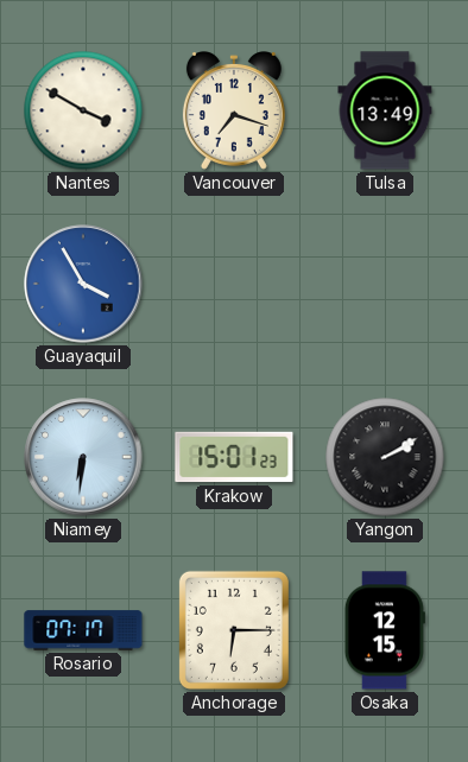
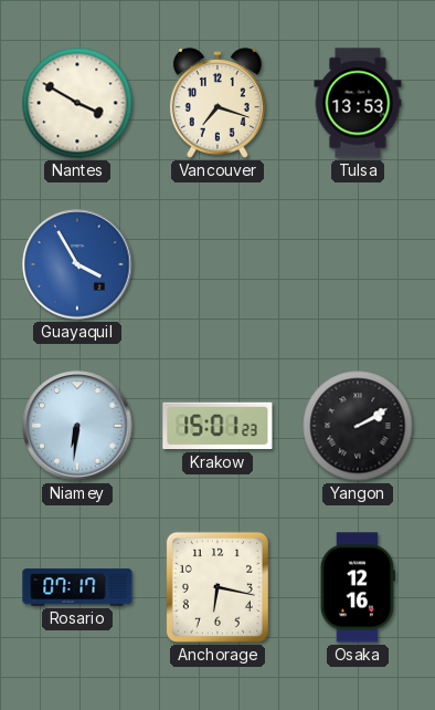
Tulsa: 13:49 -> 13:53
Anchorage: 6:15 -> 6:17
Osaka: 12:15 -> 12:16
